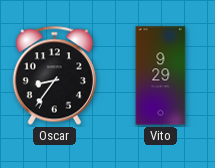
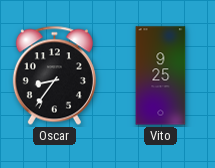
Vito: 9:29 -> 9:25
